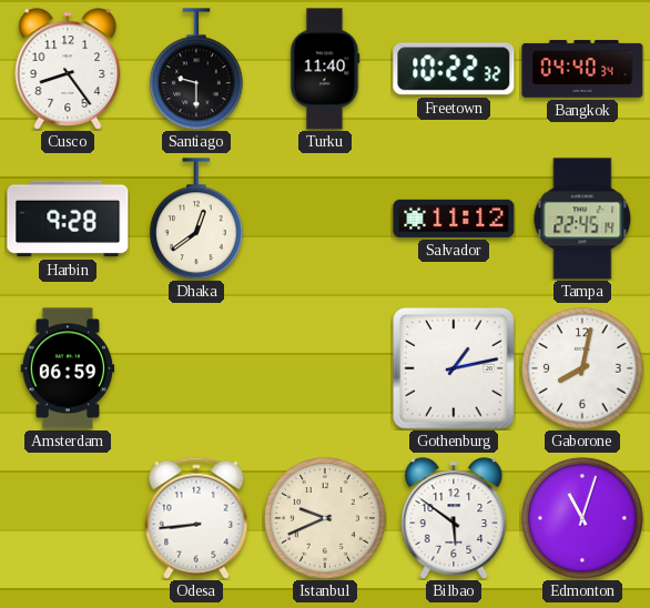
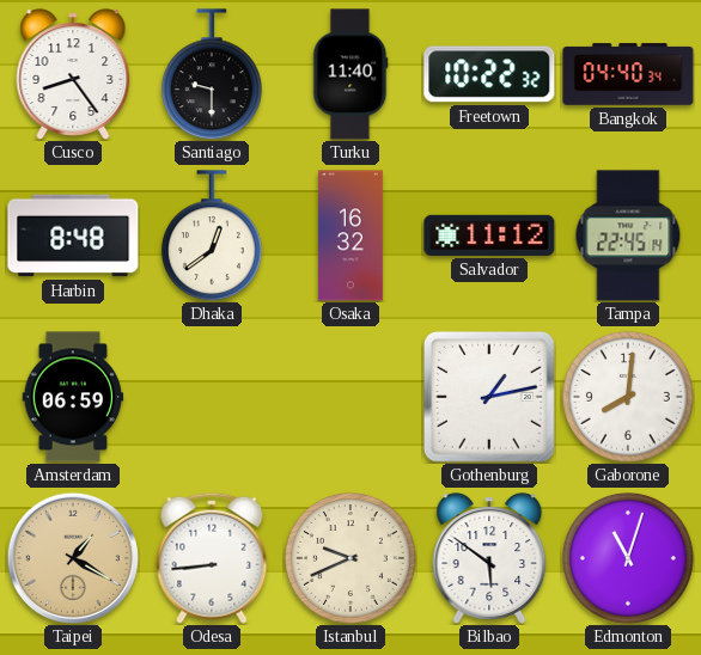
Harbin: 9:28 -> 8:48
Osaka: none -> 16:32
Gaborone: 8:02 -> 8:01
Taipei: none -> 1:20
